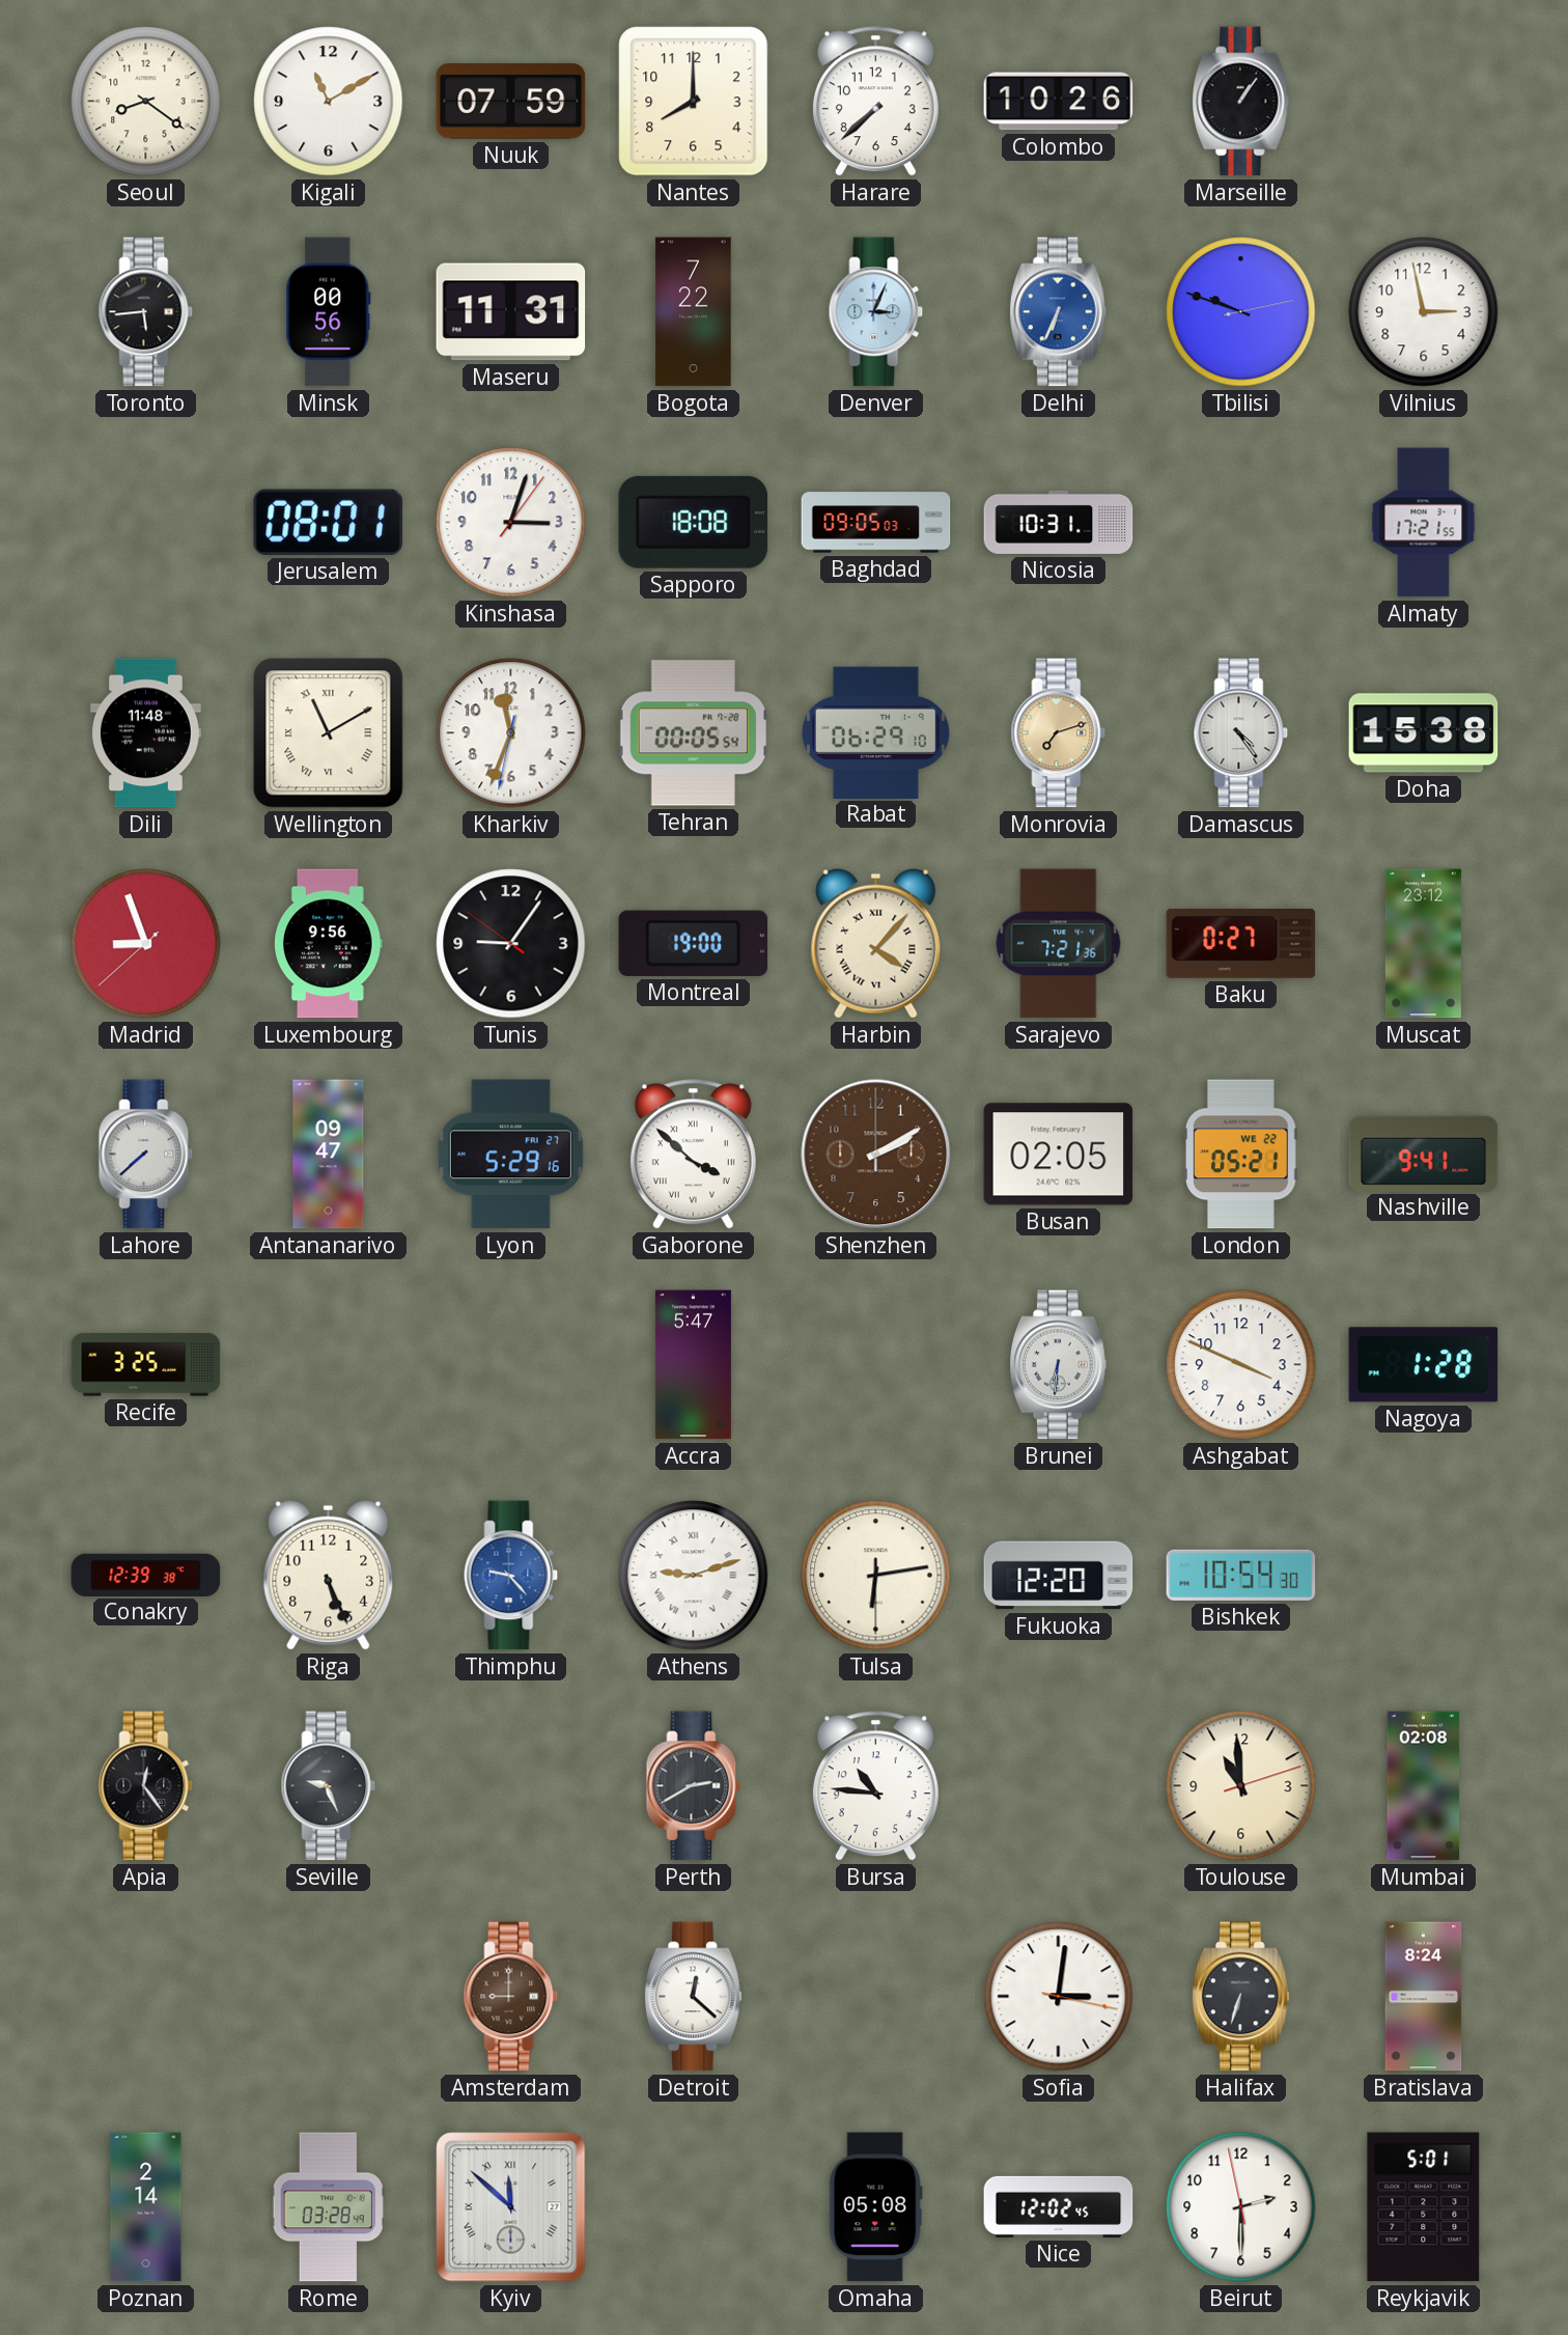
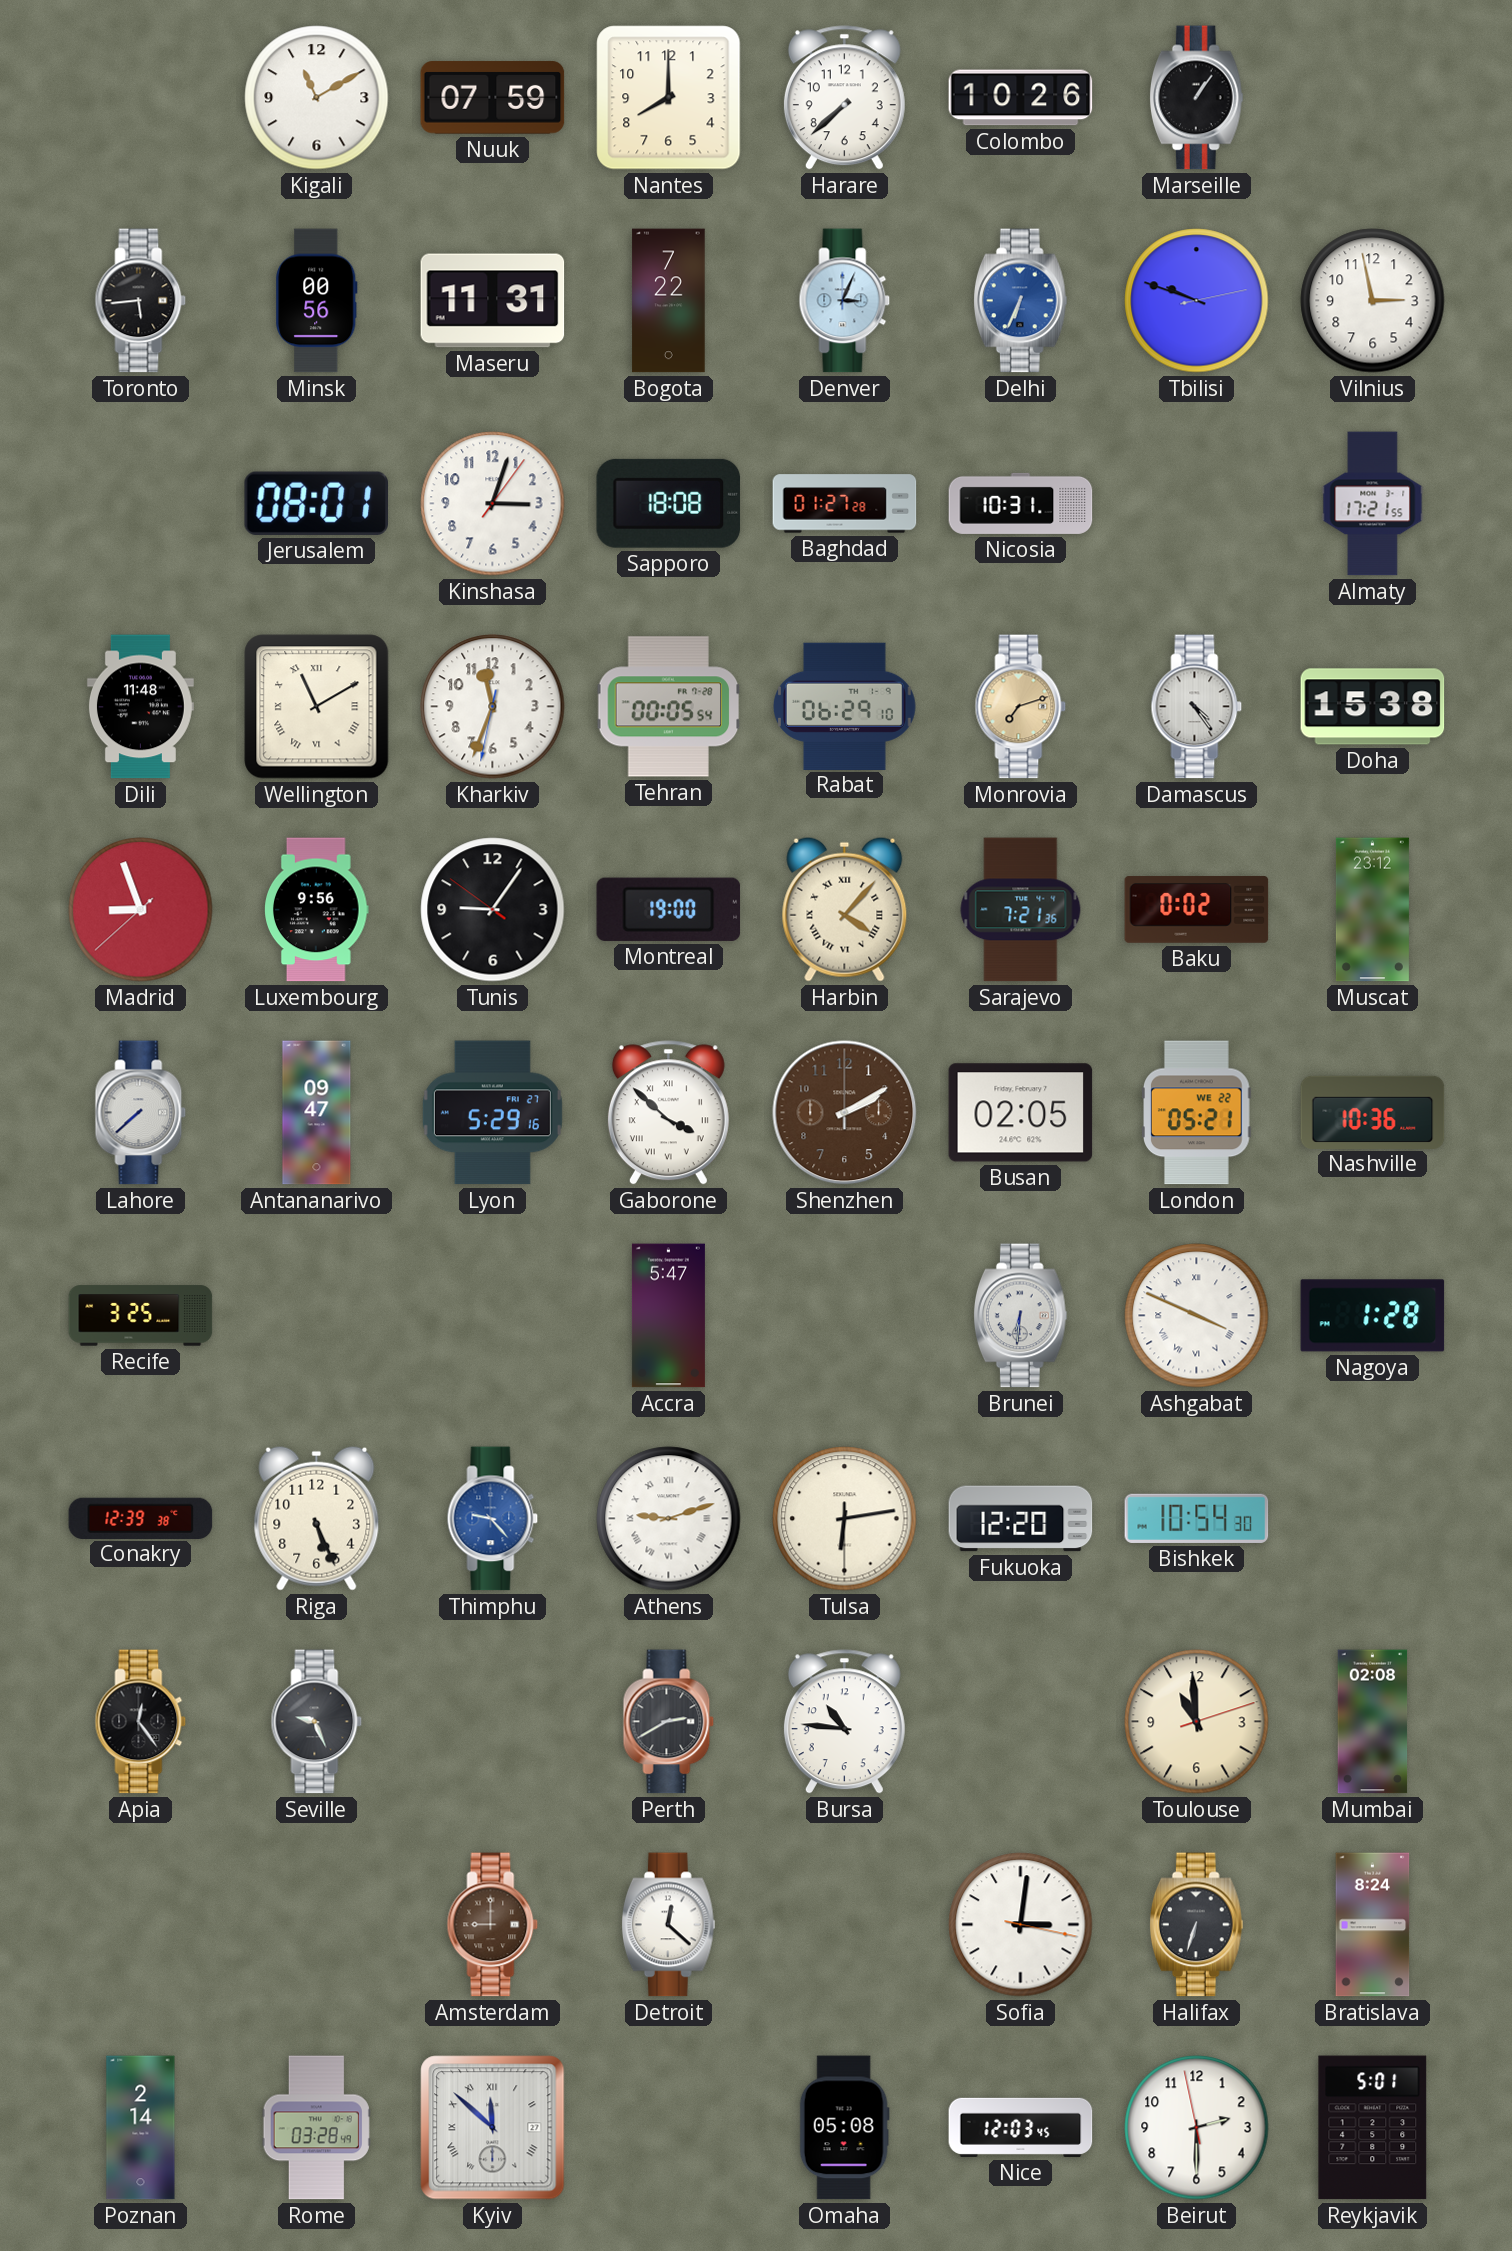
Seoul: 8:21 -> none
Baghdad: 09:05 -> 01:27
Baku: 0:27 -> 0:02
Nashville: 9:41 -> 10:36
Ashgabat numerals: Arabic -> Roman
Nice: 12:02 -> 12:03
